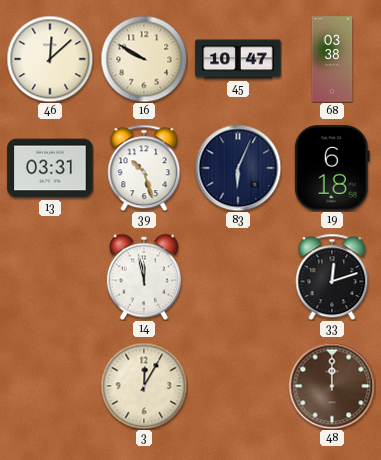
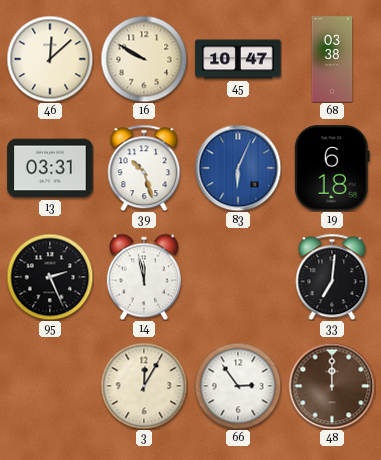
83 dial: navy -> blue
95: none -> 2:26
33: 12:12 -> 7:01
66: none -> 2:54
